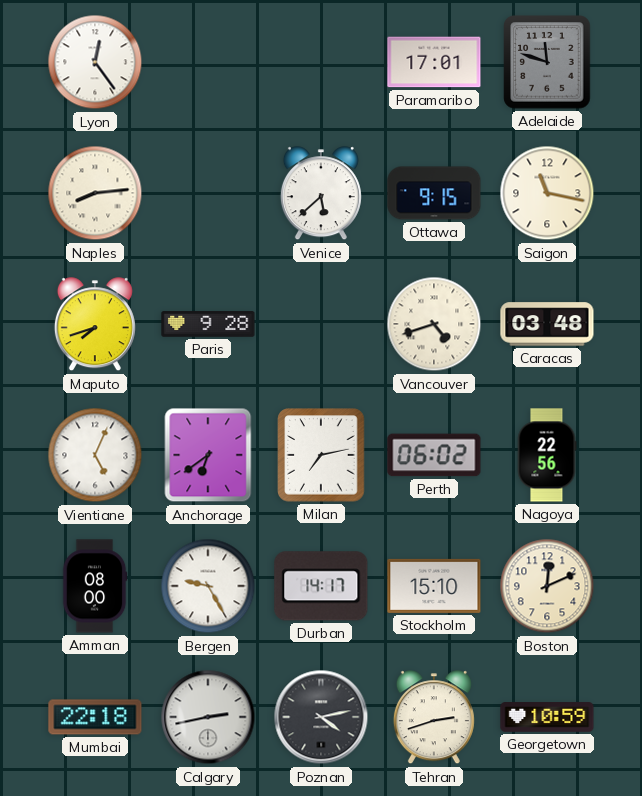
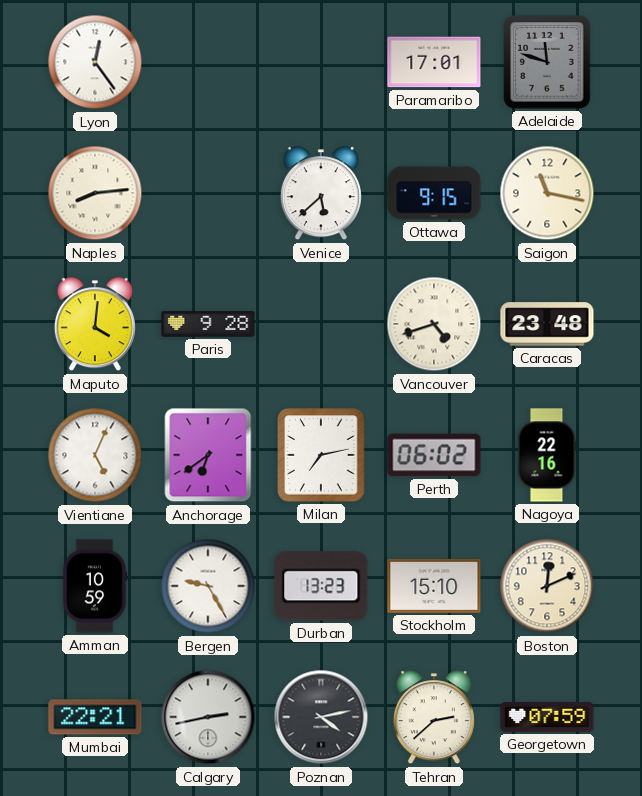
Maputo: 7:42 -> 4:01
Caracas: 03:48 -> 23:48
Nagoya: 22:56 -> 22:16
Amman: 08:00 -> 10:59
Durban: 14:17 -> 13:23
Mumbai: 22:18 -> 22:21
Tehran: 2:42 -> 2:38
Georgetown: 10:59 -> 07:59
